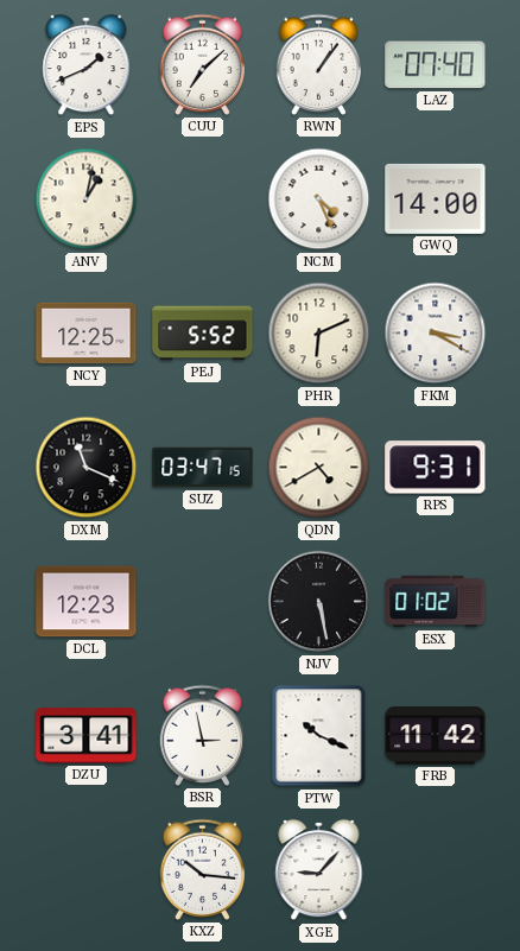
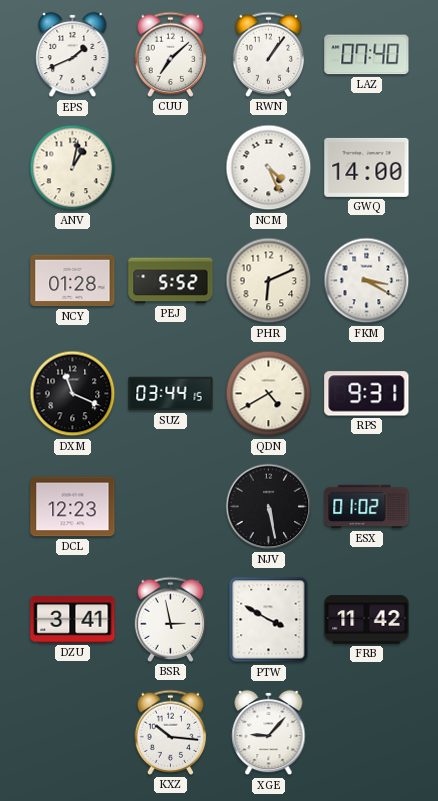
NCY: 12:25 -> 01:28
SUZ: 03:47 -> 03:44
PTW: 10:19 -> 3:50
